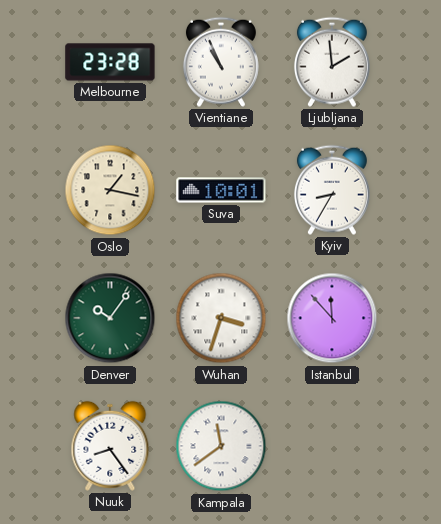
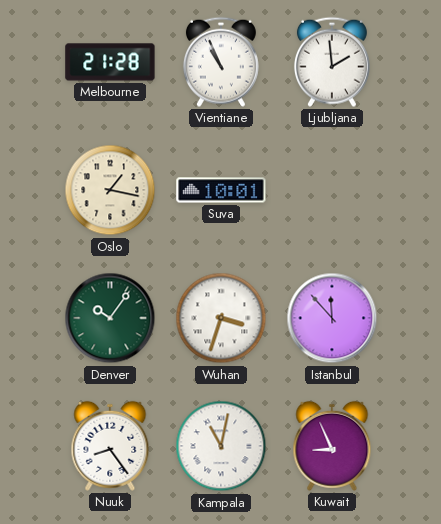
Melbourne: 23:28 -> 21:28
Kyiv: 8:35 -> none
Kampala: 11:39 -> 11:02
Kuwait: none -> 8:56
